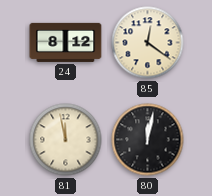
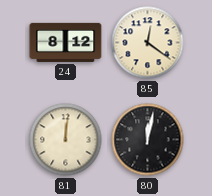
81: 11:58 -> 12:01
